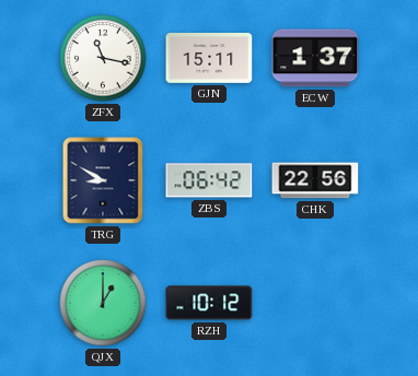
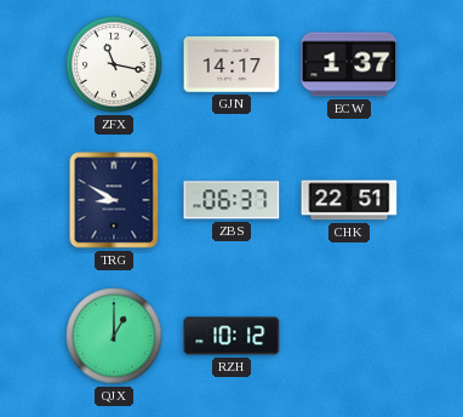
GJN: 15:11 -> 14:17
ZBS: 06:42 -> 06:37
CHK: 22:56 -> 22:51
